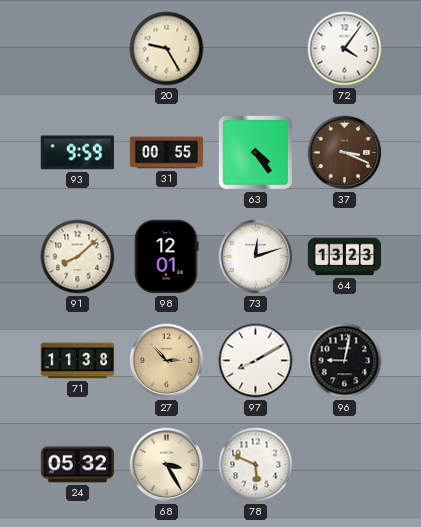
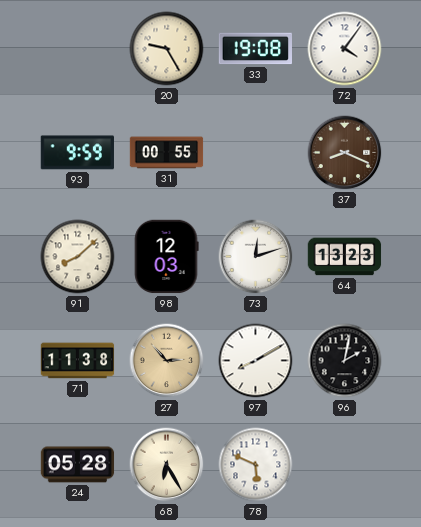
33: none -> 19:08
63: 4:24 -> none
37: 3:19 -> 8:19
98: 12:01 -> 12:03
96: 9:02 -> 2:02
24: 05:32 -> 05:28
68: 3:25 -> 6:25
